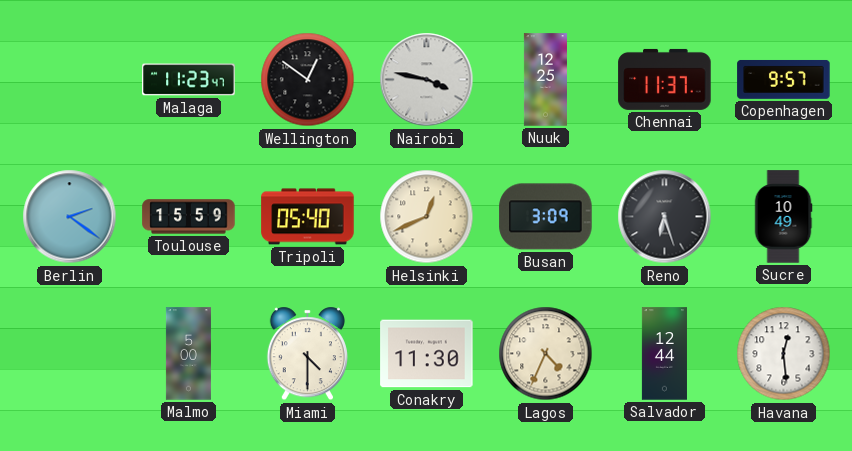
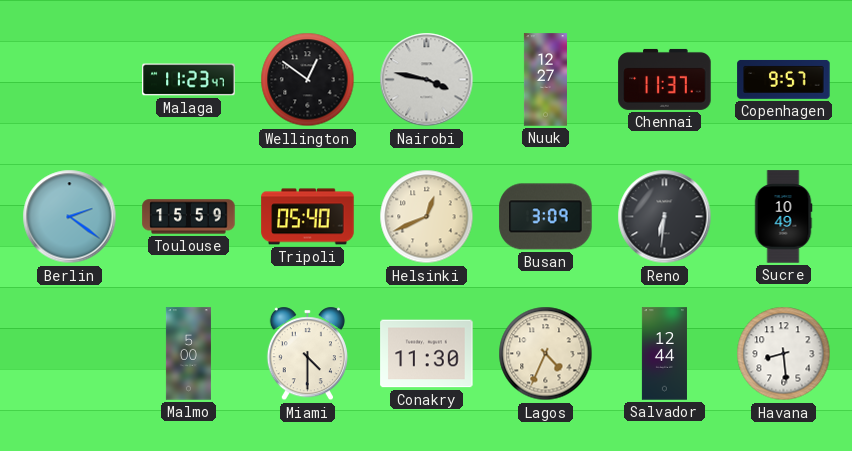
Nuuk: 12:25 -> 12:27
Reno: 6:27 -> 6:31
Havana: 12:29 -> 8:29
